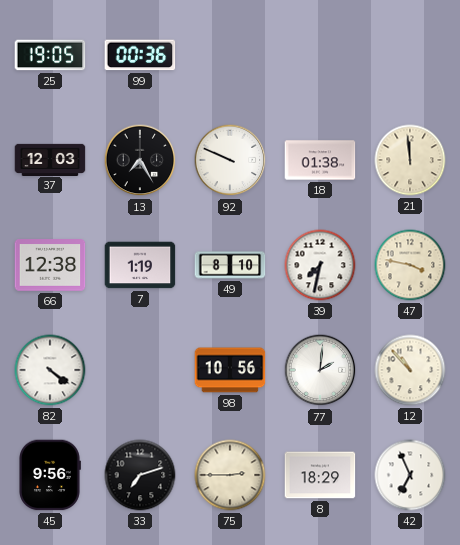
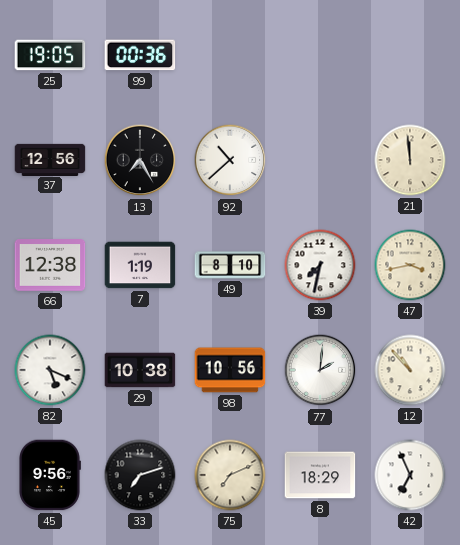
37: 12:03 -> 12:56
92: 9:49 -> 10:38
18: 01:38 -> none
47: 3:47 -> 3:43
82: 4:21 -> 5:19
29: none -> 10:38
75: 2:45 -> 7:11
